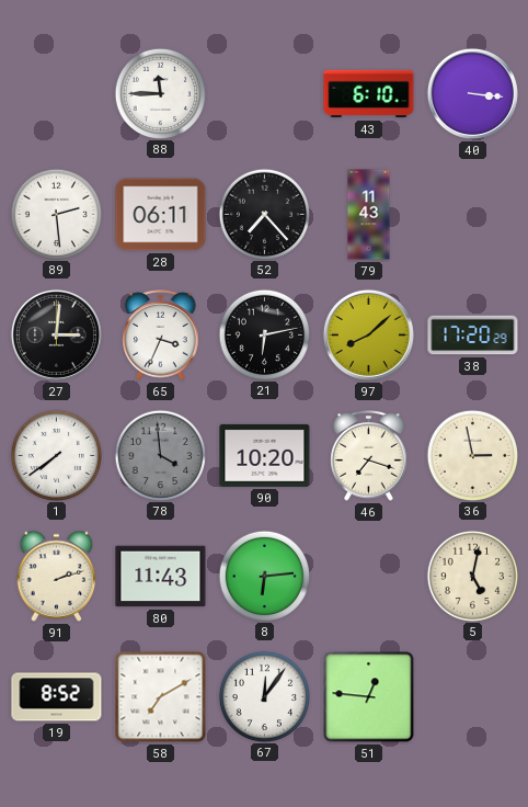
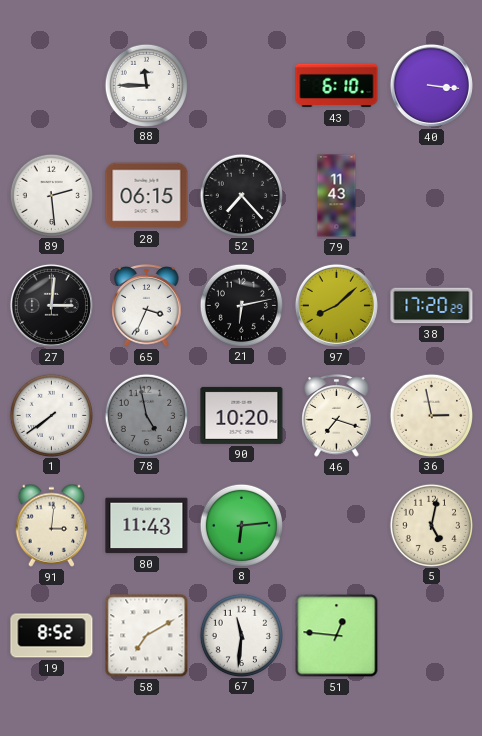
28: 06:11 -> 06:15
78: 3:59 -> 4:58
91: 2:12 -> 3:01
67: 12:06 -> 11:31
